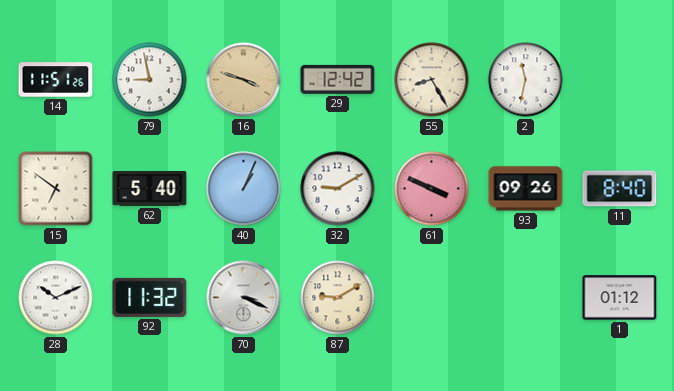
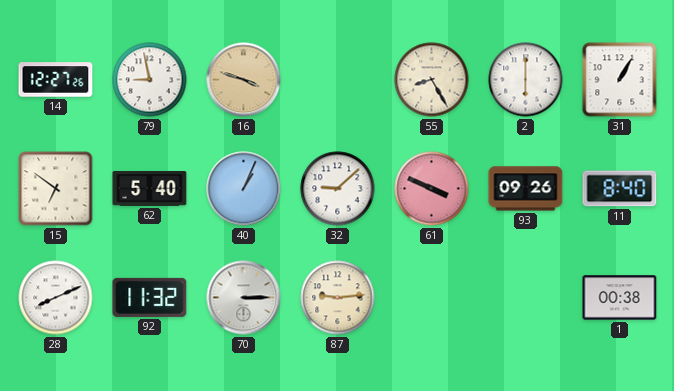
14: 11:51 -> 12:27
29: 12:42 -> none
2: 11:32 -> 6:00
31: none -> 1:05
32: 9:10 -> 9:08
28: 10:11 -> 8:11
70: 3:19 -> 3:15
87: 9:10 -> 9:14
1: 01:12 -> 00:38
